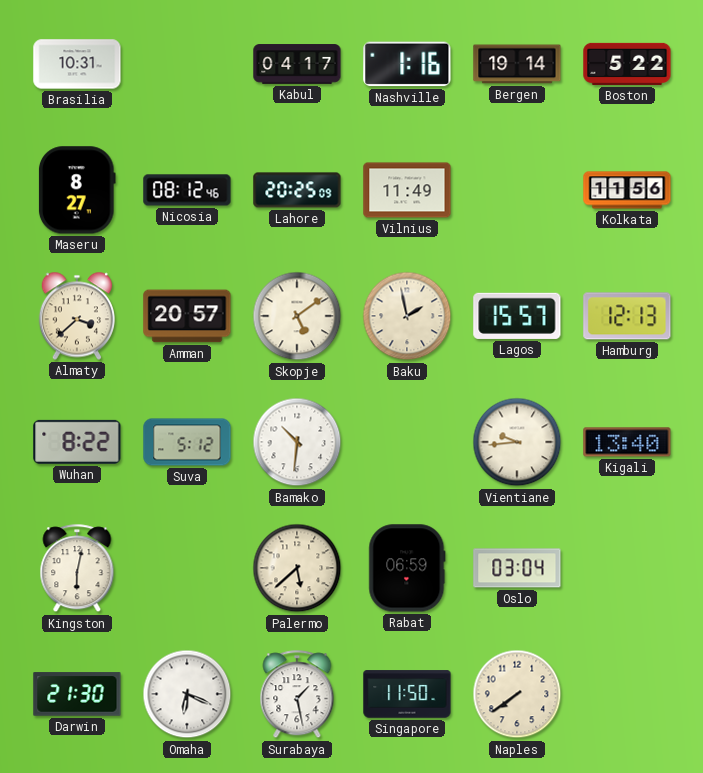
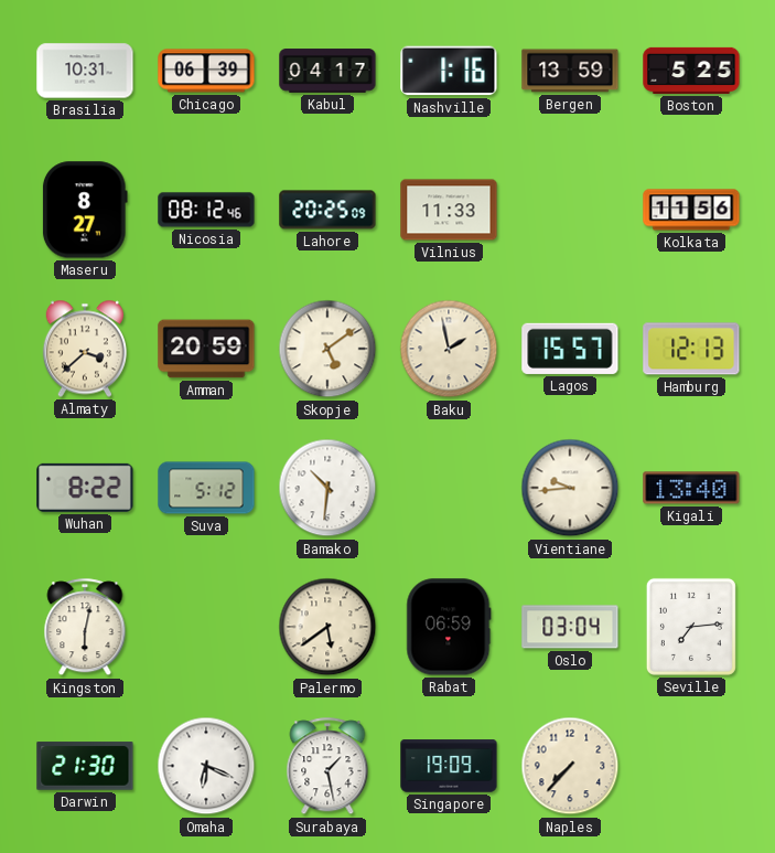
Chicago: none -> 06:39
Bergen: 19:14 -> 13:59
Boston: 5:22 -> 5:25
Vilnius: 11:49 -> 11:33
Amman: 20:57 -> 20:59
Palermo: 5:38 -> 5:39
Seville: none -> 7:14
Singapore: 11:50 -> 19:09
Naples: 7:39 -> 7:37
